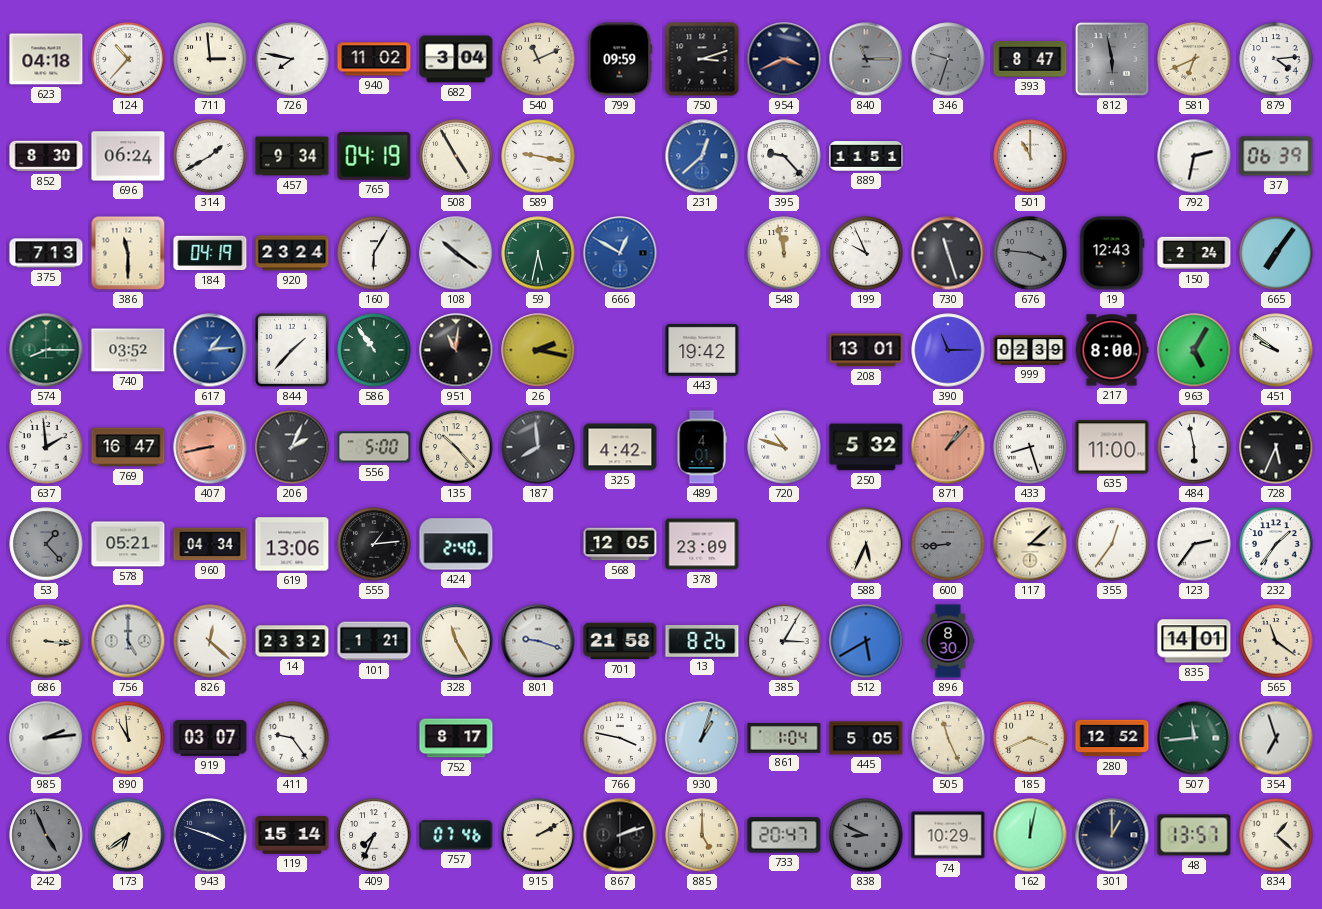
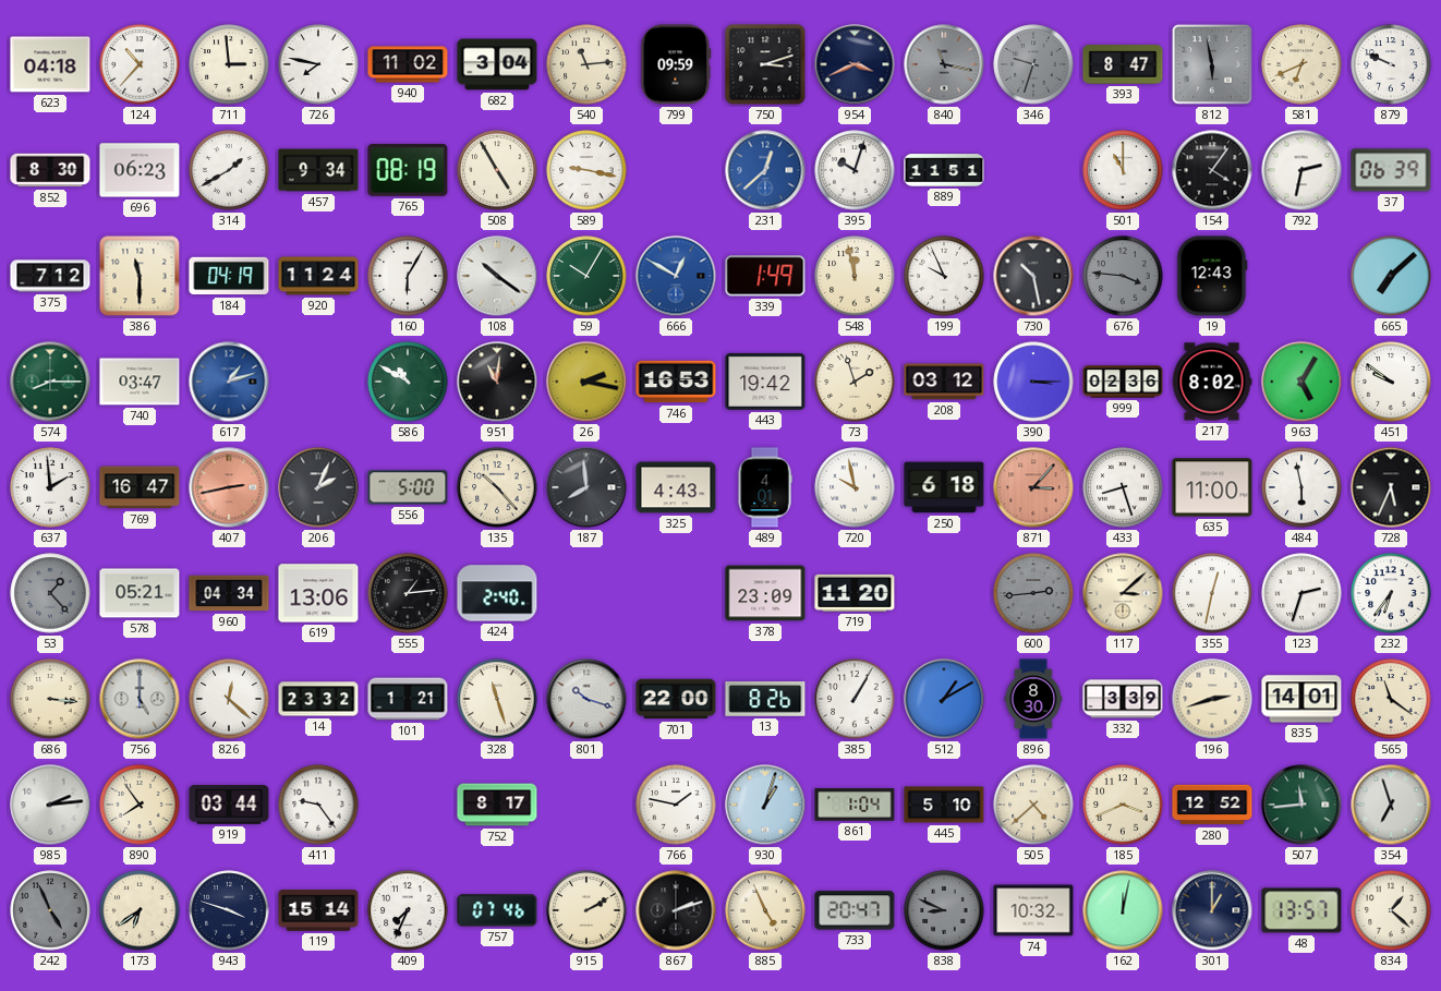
540: 11:11 -> 11:14
840: 11:15 -> 11:17
879: 4:14 -> 9:49
696: 06:24 -> 06:23
765: 04:19 -> 08:19
395: 9:23 -> 10:03
154: none -> 4:06
375: 7:13 -> 7:12
920: 23:24 -> 11:24
59: 5:32 -> 10:05
339: none -> 1:49
730: 11:27 -> 10:28
150: 2:24 -> none
665: 7:06 -> 7:08
740: 03:52 -> 03:47
617: 1:14 -> 1:12
844: 1:37 -> none
586: 10:54 -> 10:50
746: none -> 16:53
73: none -> 1:57
208: 13:01 -> 03:12
390: 11:15 -> 3:15
999: 02:39 -> 02:36
217: 8:00 -> 8:02
407: 8:43 -> 2:43
325: 4:42 -> 4:43
720: 10:48 -> 9:58
250: 5:32 -> 6:18
871: 1:07 -> 3:07
568: 12:05 -> none
719: none -> 11:20
588: 5:34 -> none
600: 8:44 -> 2:44
355: 12:36 -> 12:32
123: 2:36 -> 2:33
232: 1:36 -> 6:36
328: 11:25 -> 11:27
801: 9:18 -> 10:18
701: 21:58 -> 22:00
385: 3:05 -> 1:05
512: 5:40 -> 1:10
332: none -> 3:39
196: none -> 2:42
890: 10:59 -> 7:54
919: 03:07 -> 03:44
766: 3:47 -> 1:47
445: 5:05 -> 5:10
505: 11:26 -> 4:38
885: 5:00 -> 4:56
74: 10:29 -> 10:32
